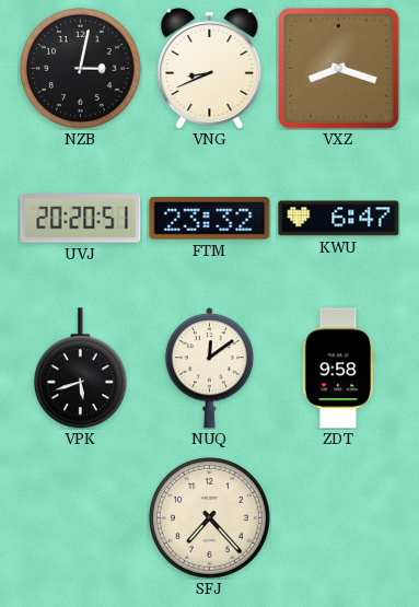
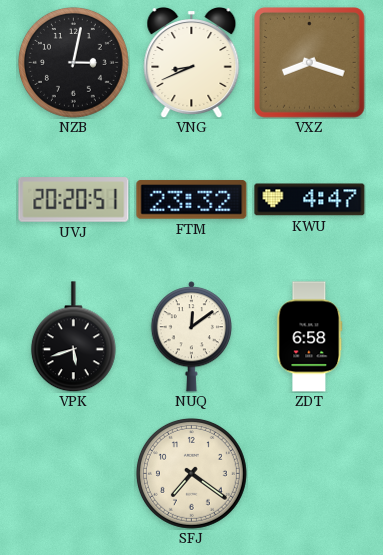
KWU: 6:47 -> 4:47
ZDT: 9:58 -> 6:58
SFJ: 7:23 -> 7:21
